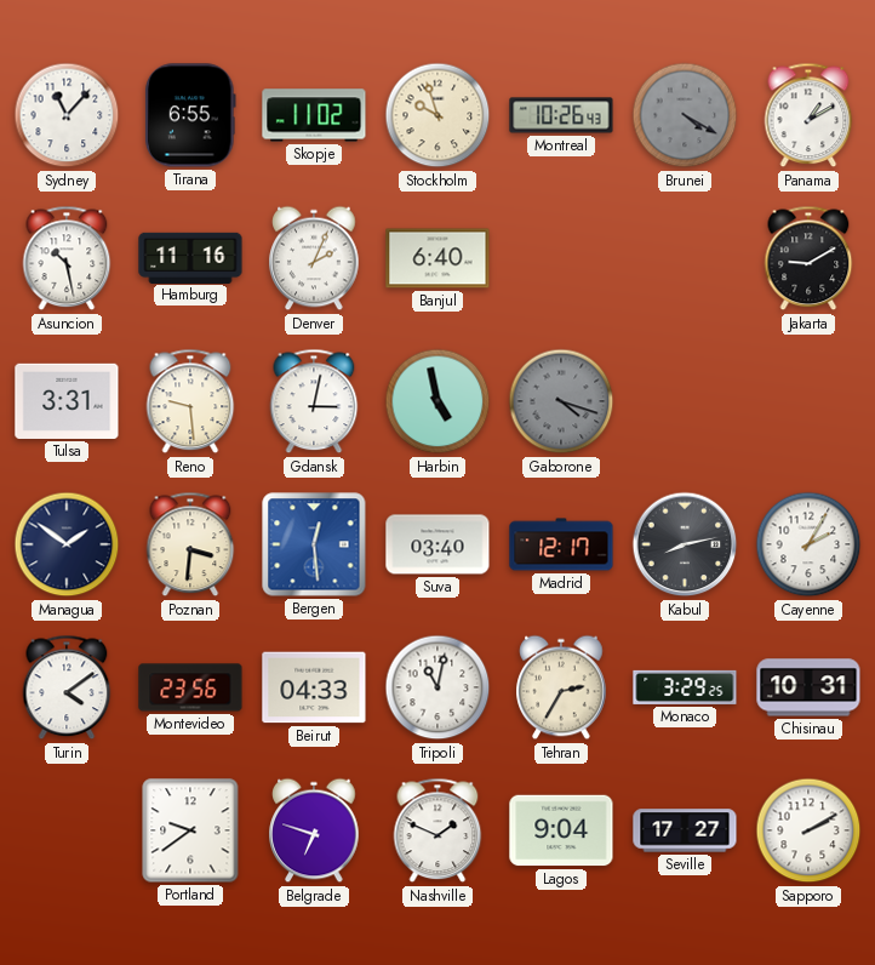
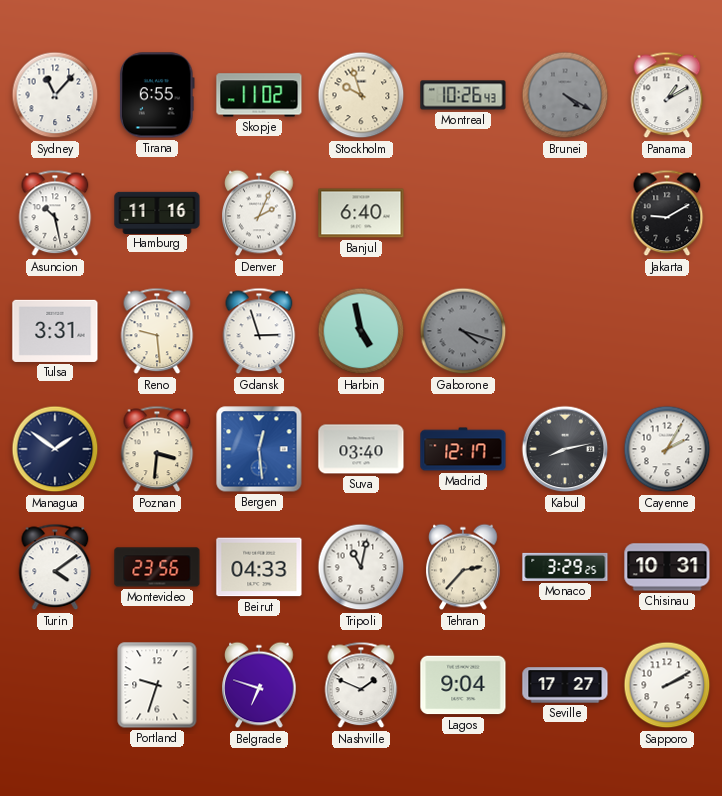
Gdansk: 3:02 -> 2:57
Tehran: 2:35 -> 2:37
Portland: 9:39 -> 9:33
